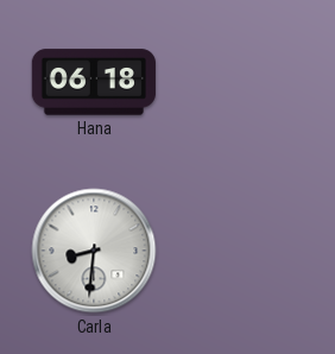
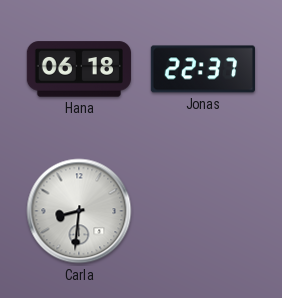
Jonas: none -> 22:37
